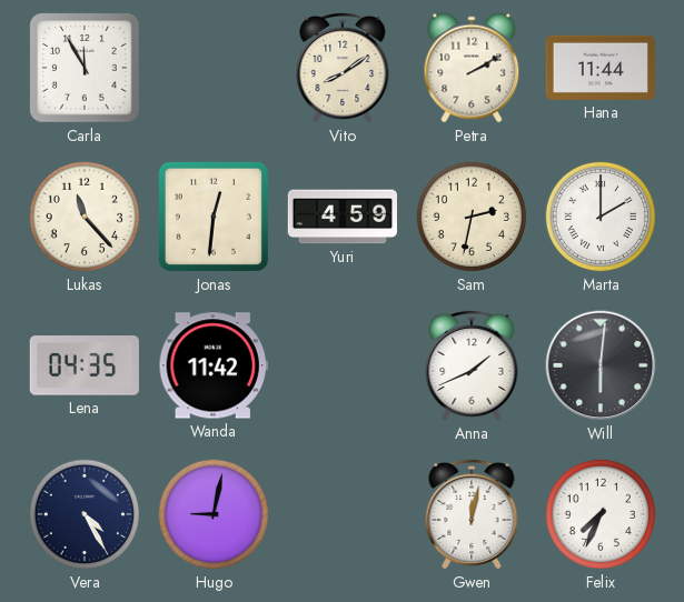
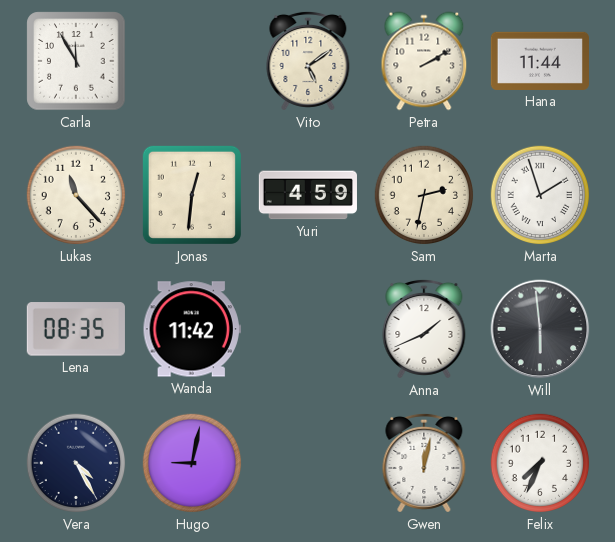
Vito: 8:09 -> 5:09
Marta: 2:00 -> 1:57
Lena: 04:35 -> 08:35
Will: 6:01 -> 5:59
